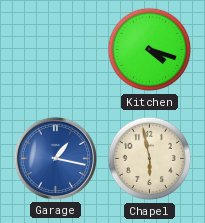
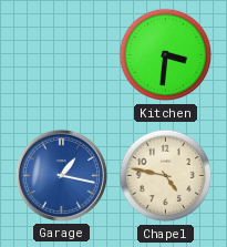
Kitchen: 4:18 -> 3:31
Chapel: 5:58 -> 4:47
